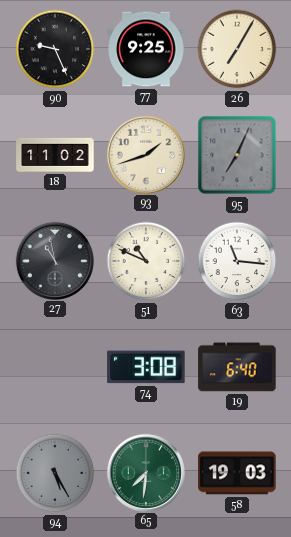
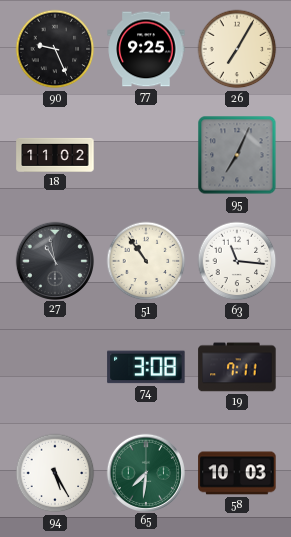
93: 1:42 -> none
51: 10:49 -> 10:54
19: 6:40 -> 7:11
94 dial: grey -> white
58: 19:03 -> 10:03
